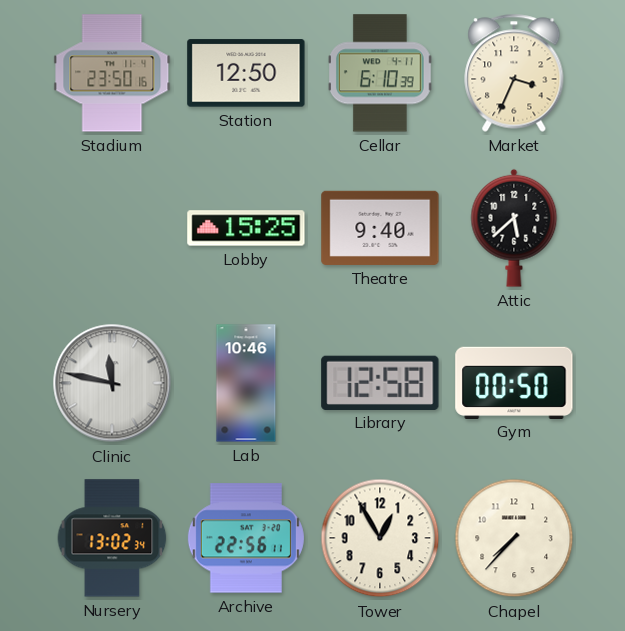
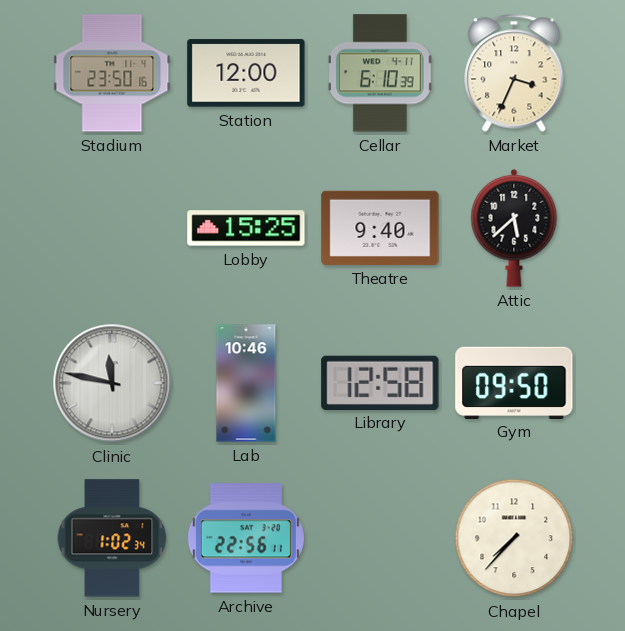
Station: 12:50 -> 12:00
Gym: 00:50 -> 09:50
Nursery: 13:02 -> 1:02
Tower: 12:55 -> none
